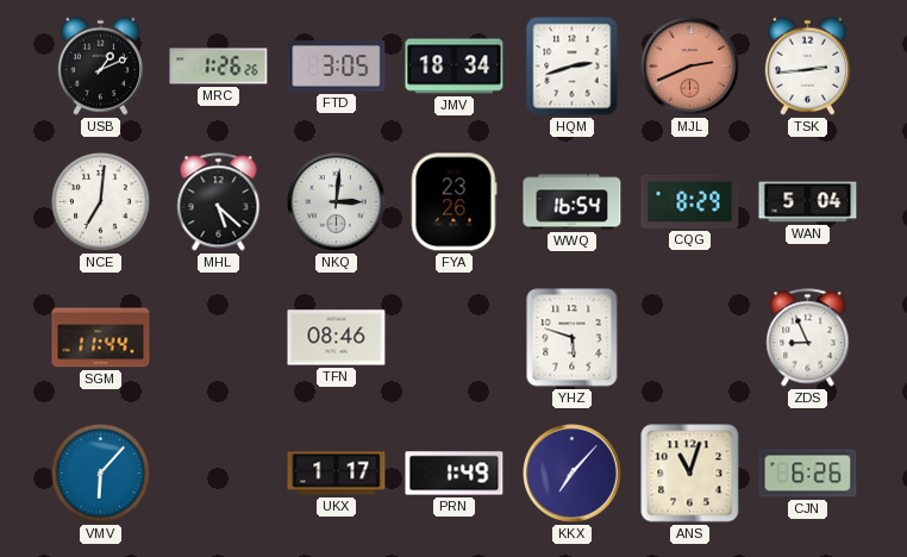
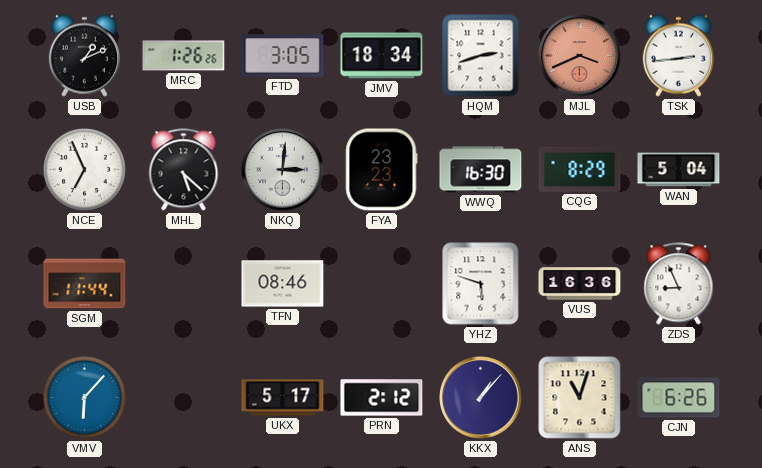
MJL: 2:41 -> 3:41
NCE: 7:01 -> 6:56
FYA: 23:26 -> 23:23
WWQ: 16:54 -> 16:30
VUS: none -> 16:36
UKX: 1:17 -> 5:17
PRN: 1:49 -> 2:12
KKX: 7:07 -> 1:07
